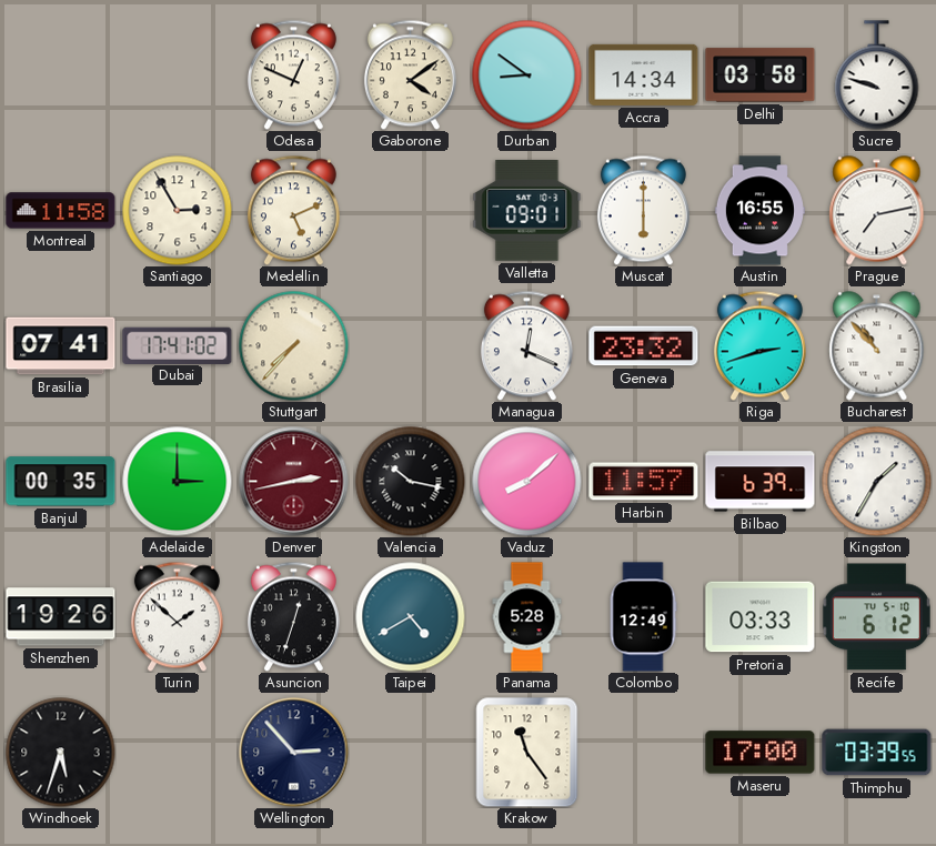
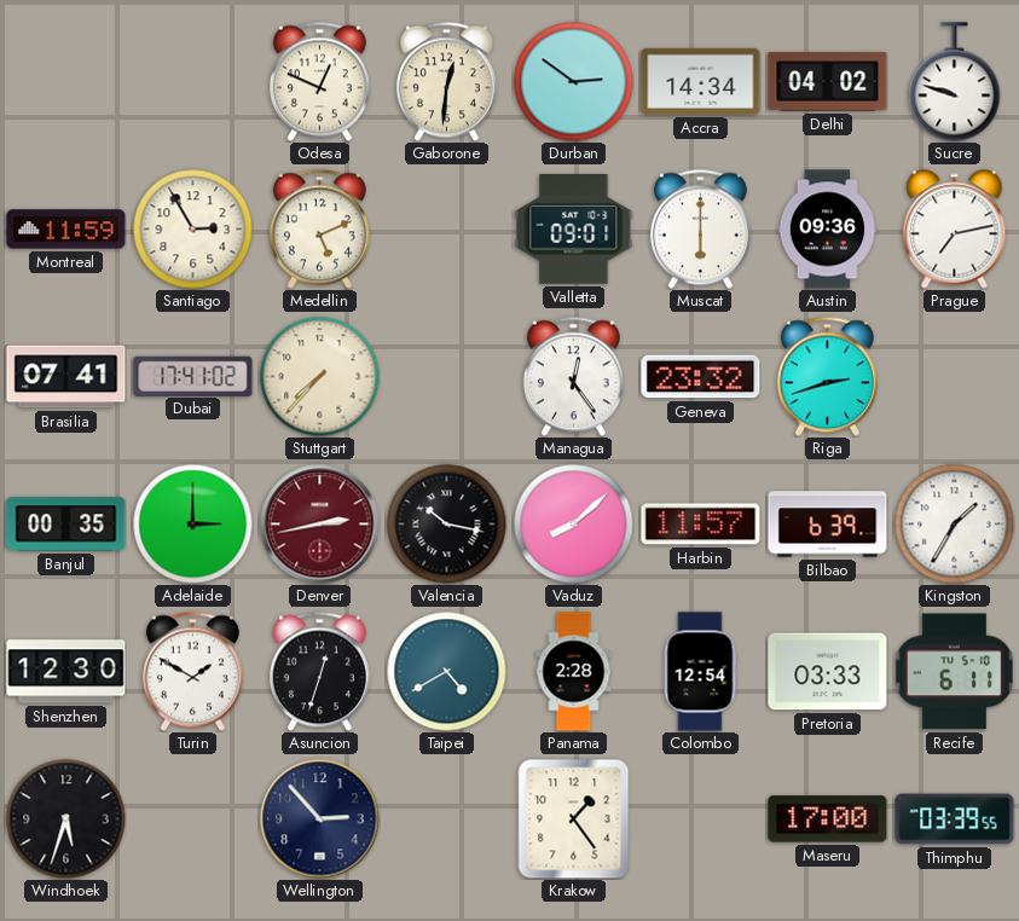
Gaborone: 4:09 -> 12:31
Durban: 8:51 -> 2:51
Delhi: 03:58 -> 04:02
Montreal: 11:58 -> 11:59
Austin: 16:55 -> 09:36
Managua: 12:19 -> 12:24
Bucharest: 10:53 -> none
Shenzhen: 19:26 -> 12:30
Turin: 1:52 -> 1:50
Panama: 5:28 -> 2:28
Colombo: 12:49 -> 12:54
Recife: 6:12 -> 6:11
Krakow: 11:24 -> 1:24
